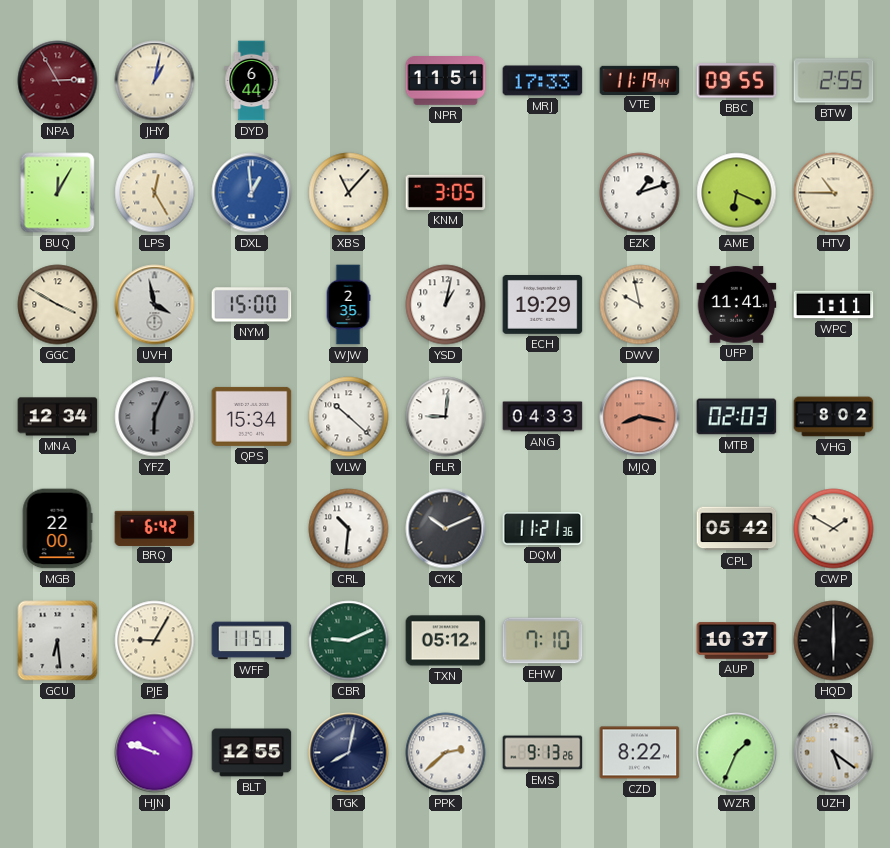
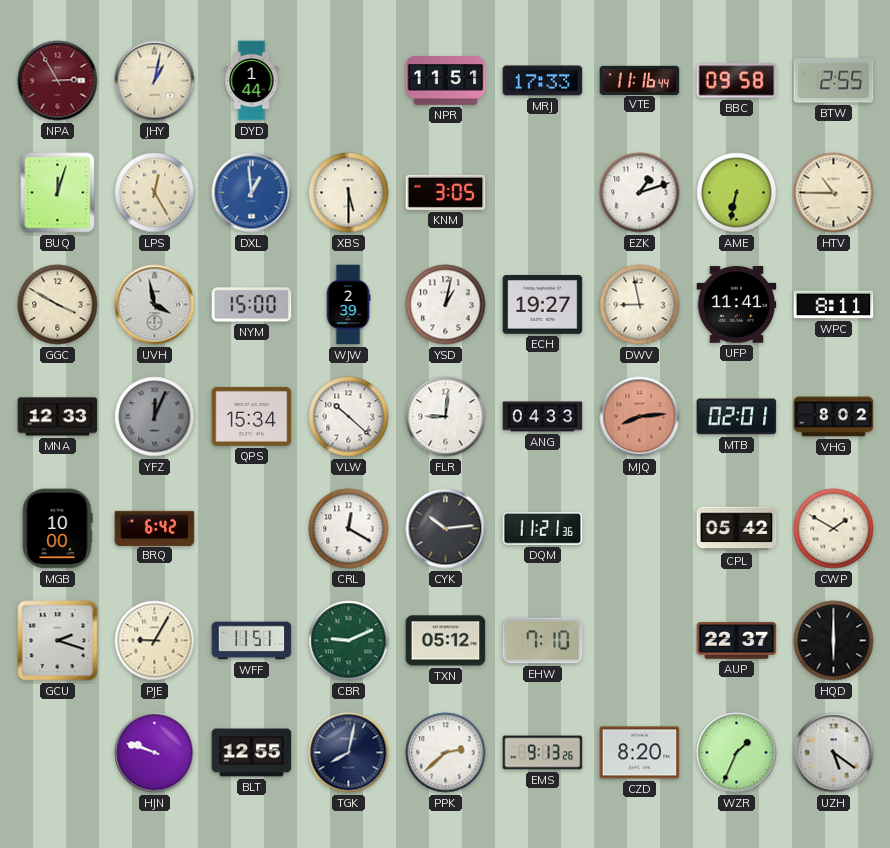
DYD: 6:44 -> 1:44
VTE: 11:19 -> 11:16
BBC: 09:55 -> 09:58
BUQ: 12:05 -> 12:03
XBS: 11:07 -> 5:30
AME: 6:19 -> 6:32
WJW: 2:35 -> 2:39
ECH: 19:29 -> 19:27
DWV: 9:58 -> 8:58
WPC: 1:11 -> 8:11
MNA: 12:34 -> 12:33
YFZ: 6:04 -> 12:04
MJQ: 8:17 -> 8:14
MTB: 02:03 -> 02:01
MGB: 22:00 -> 10:00
CRL: 10:31 -> 12:20
CYK: 10:11 -> 10:14
GCU: 6:29 -> 2:18
AUP: 10:37 -> 22:37
CZD: 8:22 -> 8:20
